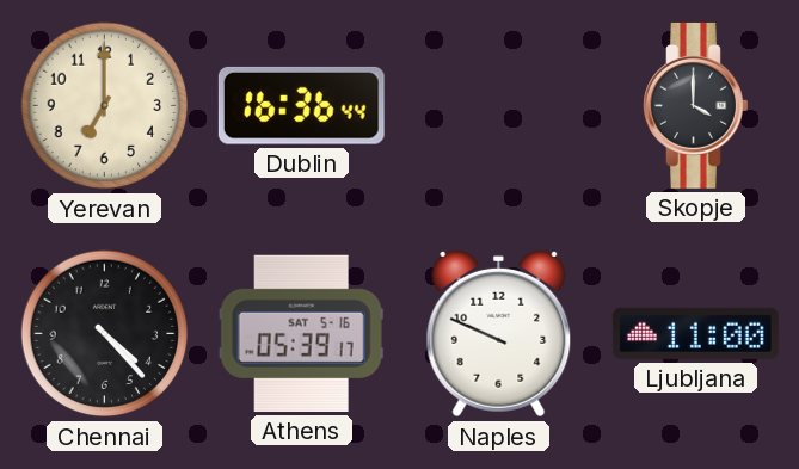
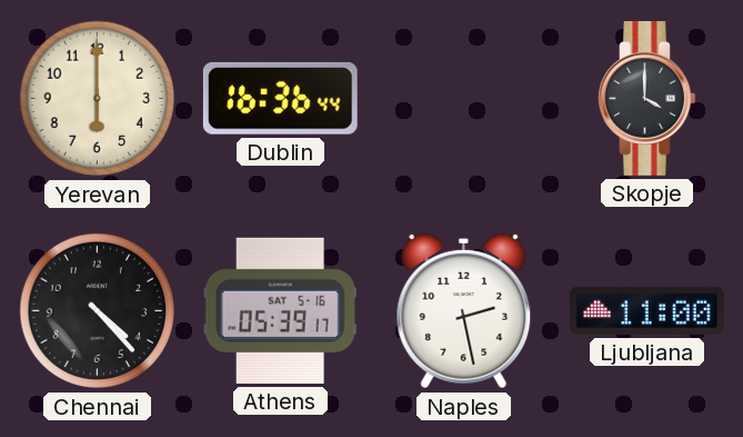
Yerevan: 7:00 -> 6:00
Naples: 9:49 -> 2:28
